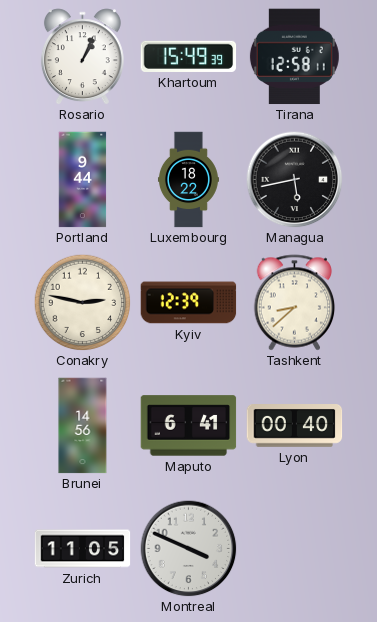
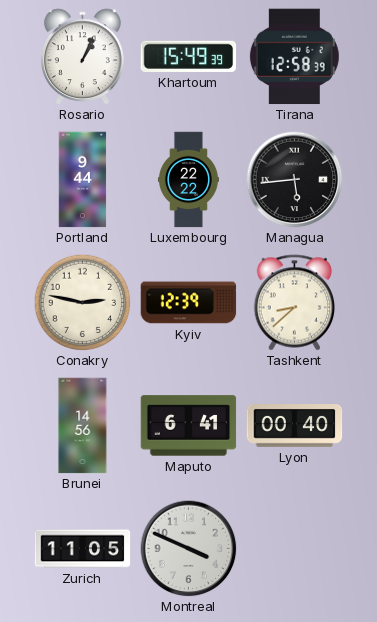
Tirana: 12:58:11 -> 12:58:39
Luxembourg: 18:22 -> 22:22
Managua: 5:43 -> 5:44
